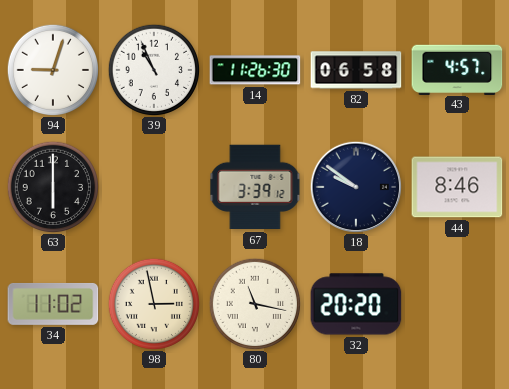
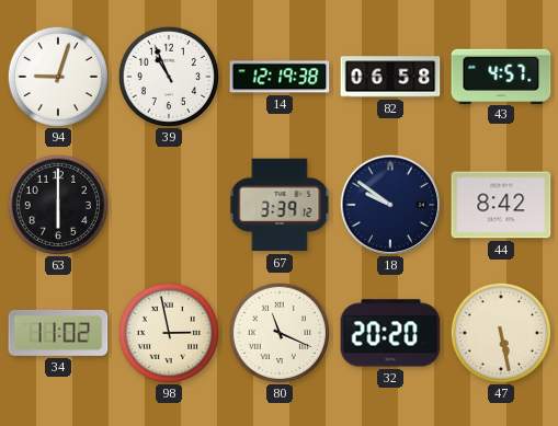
14: 11:26 -> 12:19
44: 8:46 -> 8:42
80: 11:17 -> 11:19
47: none -> 5:28
